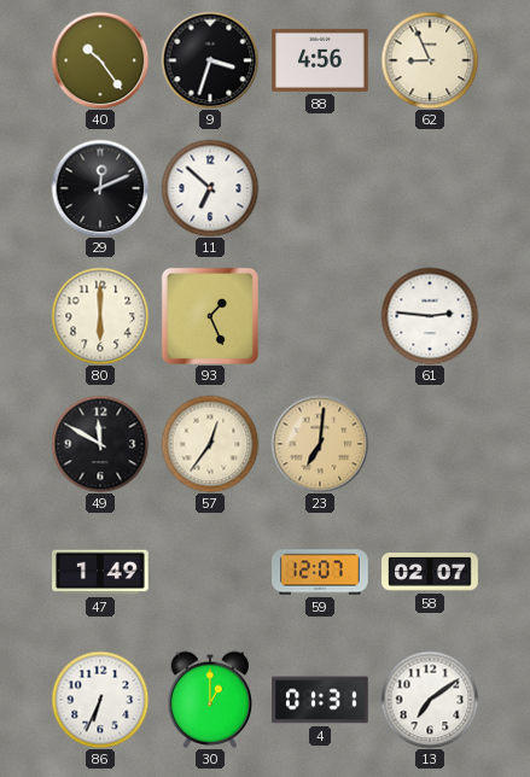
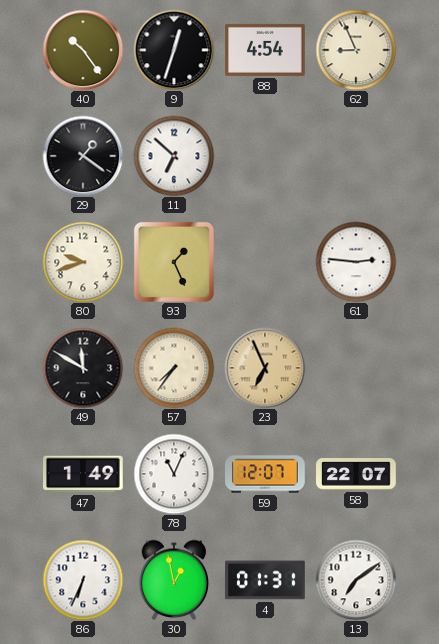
9: 3:33 -> 12:33
88: 4:56 -> 4:54
29: 12:11 -> 1:21
80: 6:00 -> 9:42
57: 12:36 -> 7:36
23: 7:01 -> 6:56
78: none -> 11:04
58: 02:07 -> 22:07
30: 1:00 -> 12:58
